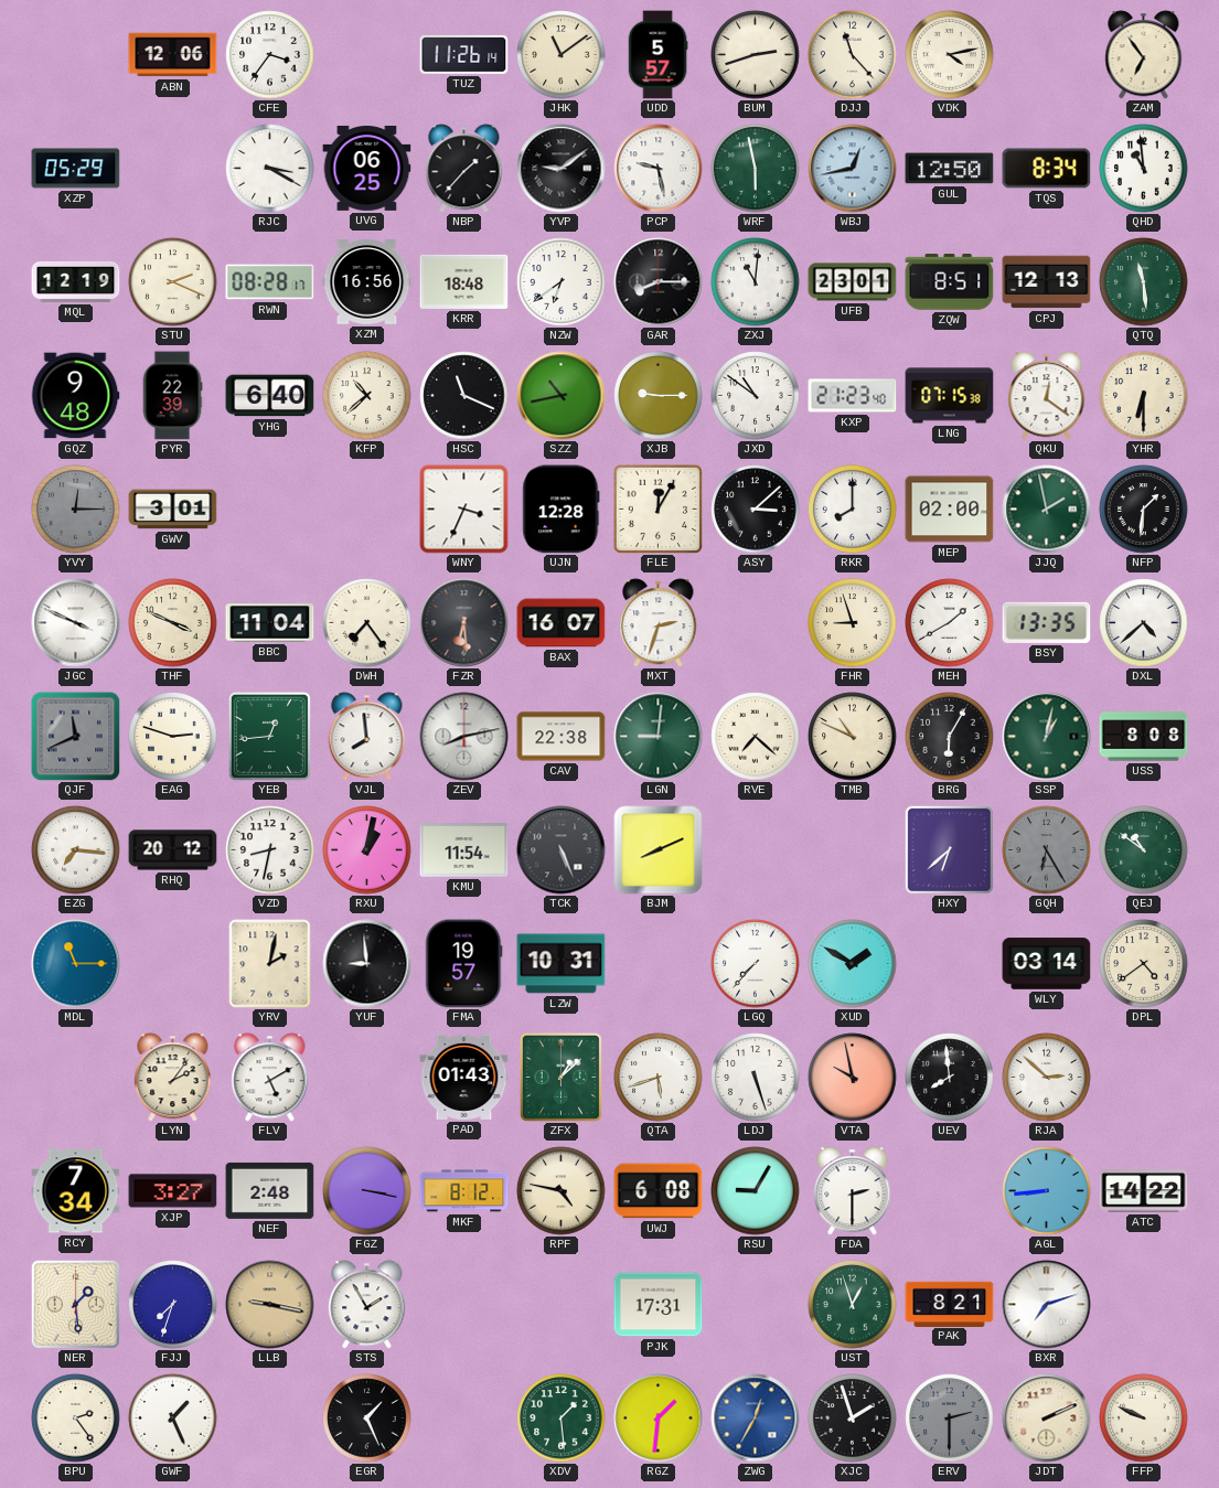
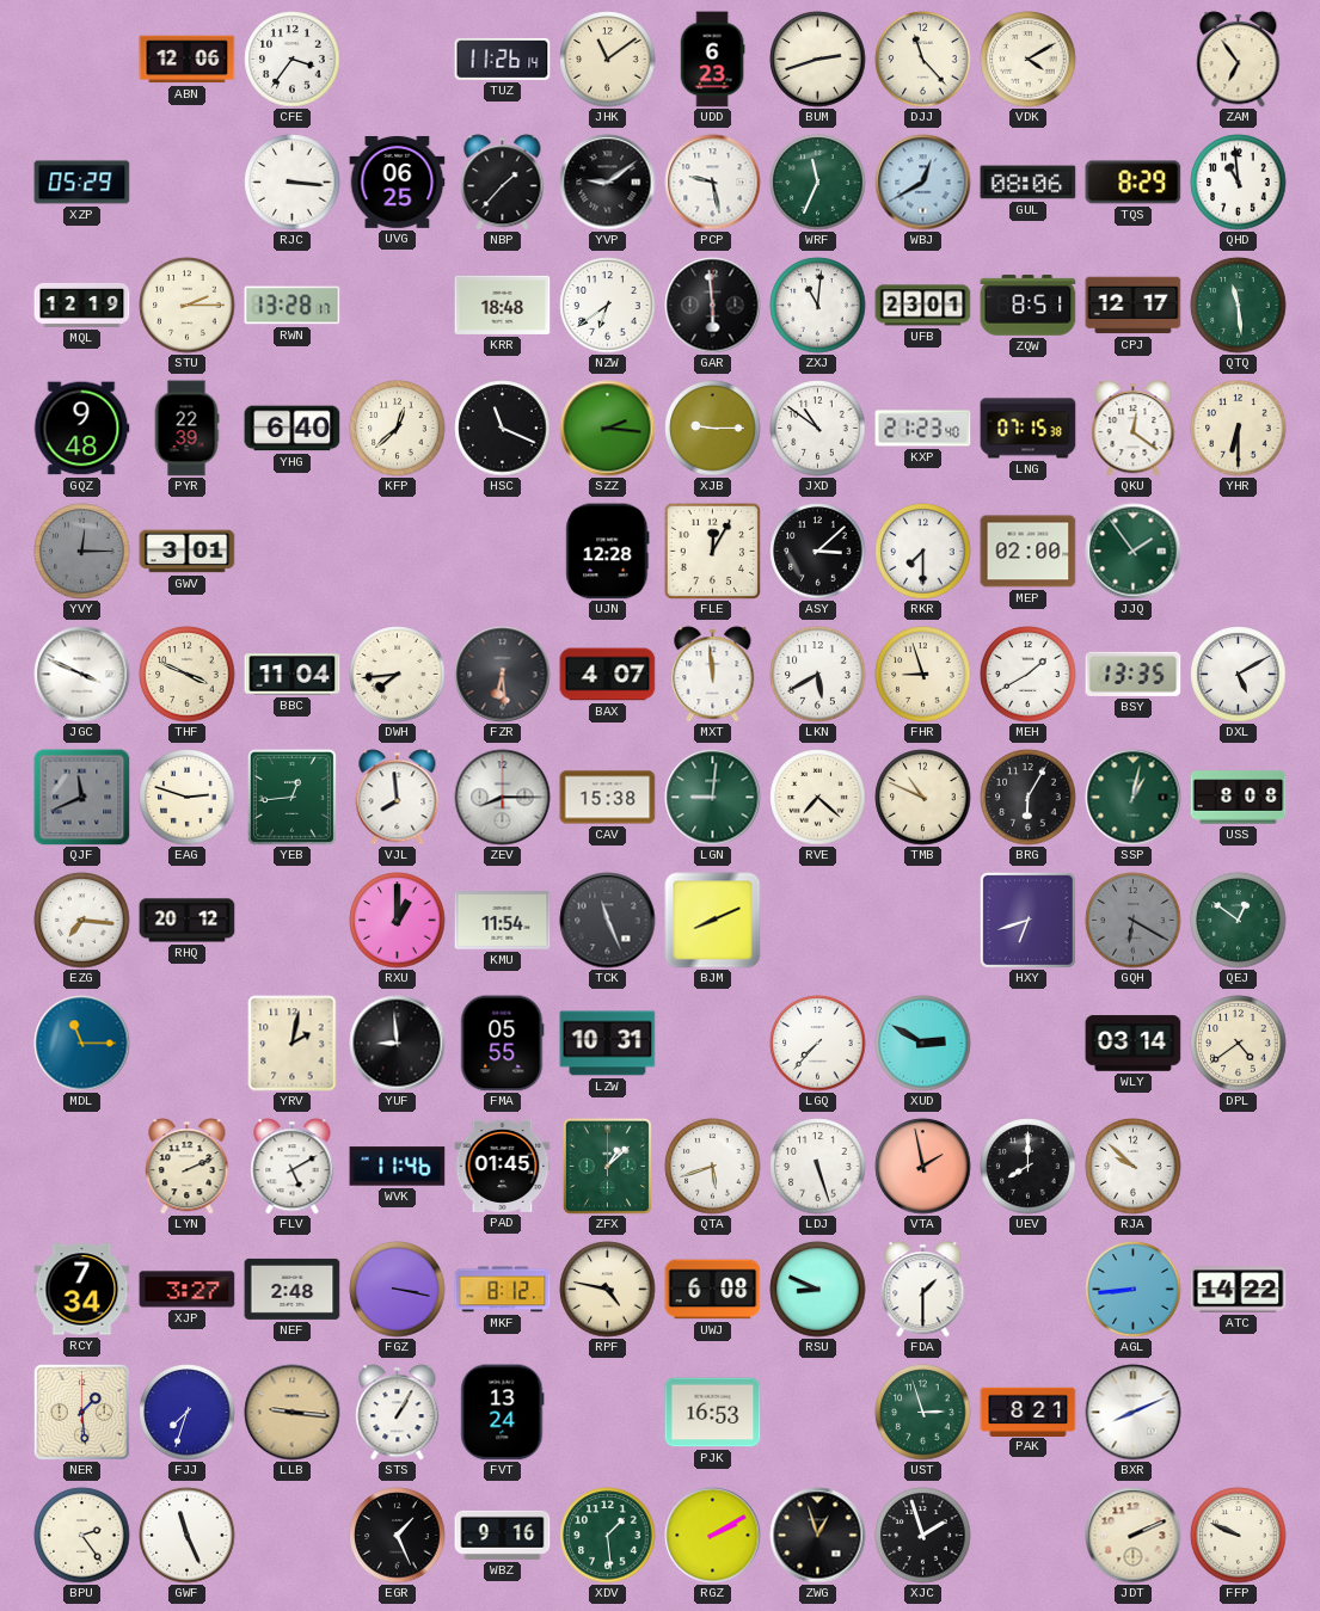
UDD: 5:57 -> 6:23
VDK: 4:13 -> 4:10
RJC: 3:20 -> 3:16
WRF: 5:58 -> 11:34
WBJ: 12:43 -> 12:40
GUL: 12:50 -> 08:06
TQS: 8:34 -> 8:29
STU: 2:19 -> 2:15
RWN: 08:28 -> 13:28
XZM: 16:56 -> none
GAR: 8:15 -> 5:59
CPJ: 12:13 -> 12:17
KFP: 10:38 -> 12:38
SZZ: 10:43 -> 2:16
WNY: 3:34 -> none
RKR: 8:00 -> 7:30
JJQ: 1:58 -> 1:54
NFP: 1:31 -> none
DWH: 7:24 -> 7:44
BAX: 16:07 -> 4:07
MXT: 2:33 -> 11:59
LKN: none -> 5:40
DXL: 4:38 -> 5:10
ZEV: 8:13 -> 8:15
CAV: 22:38 -> 15:38
VZD: 8:32 -> none
RXU: 1:02 -> 1:00
TCK: 5:26 -> 11:26
HXY: 6:38 -> 6:42
GQH: 6:25 -> 6:20
QEJ: 10:51 -> 12:51
FMA: 19:57 -> 05:55
XUD: 1:50 -> 2:50
LYN: 2:06 -> 2:11
WVK: none -> 11:46
PAD: 01:43 -> 01:45
VTA: 9:58 -> 1:58
UEV: 7:59 -> 8:00
RJA: 2:52 -> 9:52
RSU: 9:05 -> 8:49
FDA: 2:30 -> 1:30
LLB: 9:17 -> 9:16
STS: 1:55 -> 1:05
FVT: none -> 13:24
PJK: 17:31 -> 16:53
UST: 12:57 -> 2:57
BXR: 7:12 -> 8:11
GWF: 1:26 -> 11:26
WBZ: none -> 9:16
RGZ: 1:31 -> 2:10
ZWG: 12:35 -> 12:57
ZWG dial: blue -> black
ERV: 2:30 -> none
